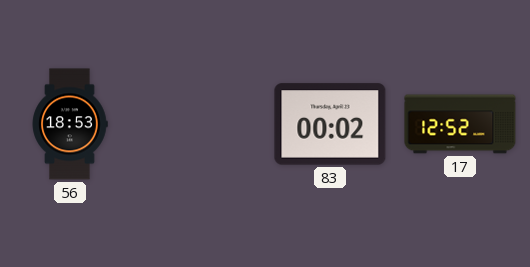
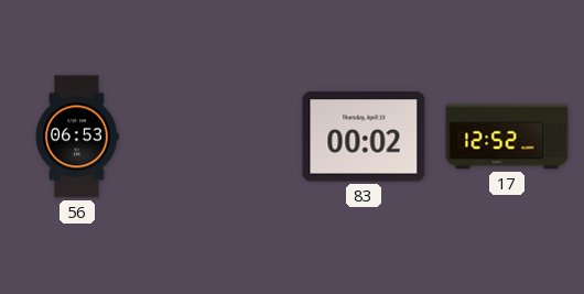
56: 18:53 -> 06:53
